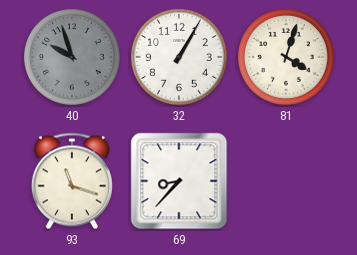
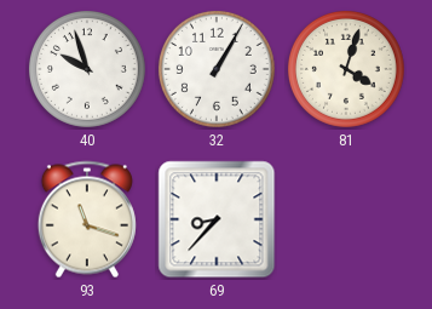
40 dial: grey -> white
